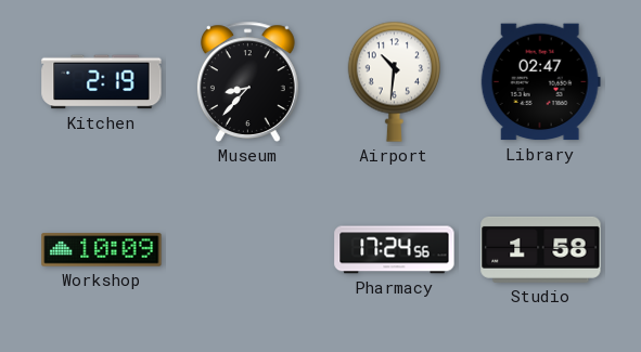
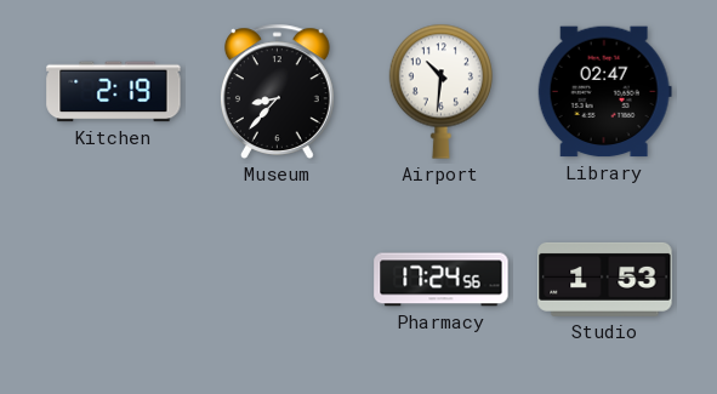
Workshop: 10:09 -> none
Studio: 1:58 -> 1:53
